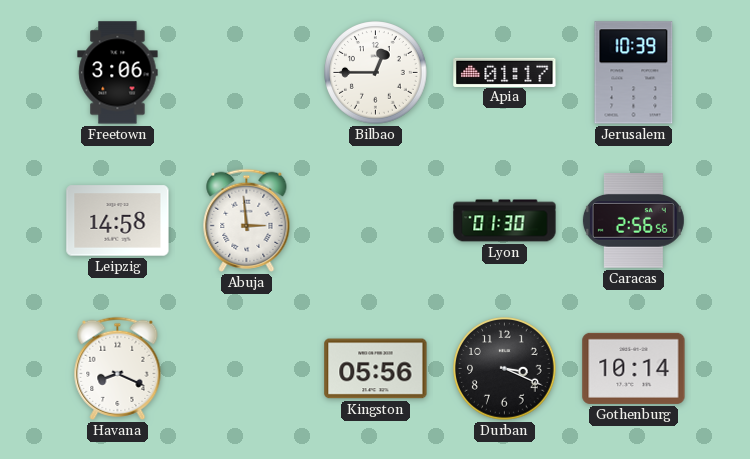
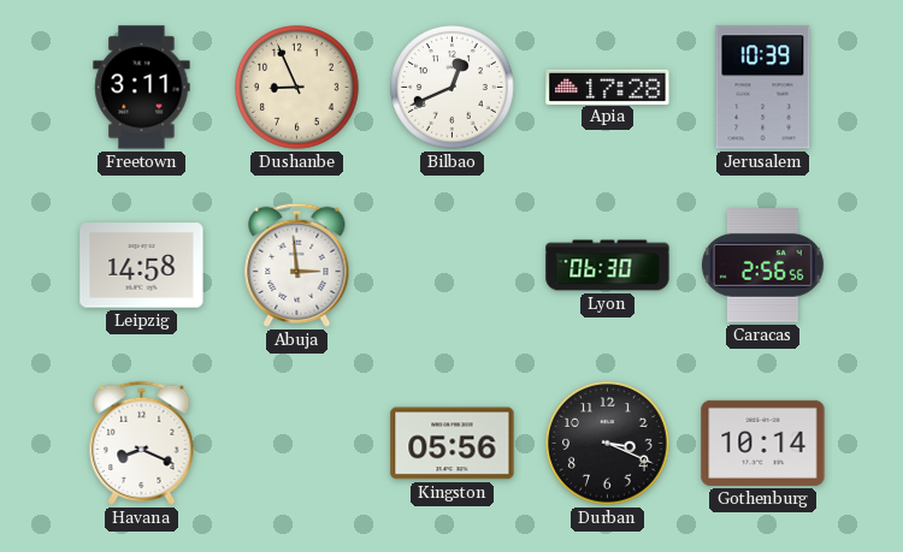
Freetown: 3:06 -> 3:11
Dushanbe: none -> 8:56
Bilbao: 12:45 -> 12:41
Apia: 01:17 -> 17:28
Lyon: 01:30 -> 06:30
